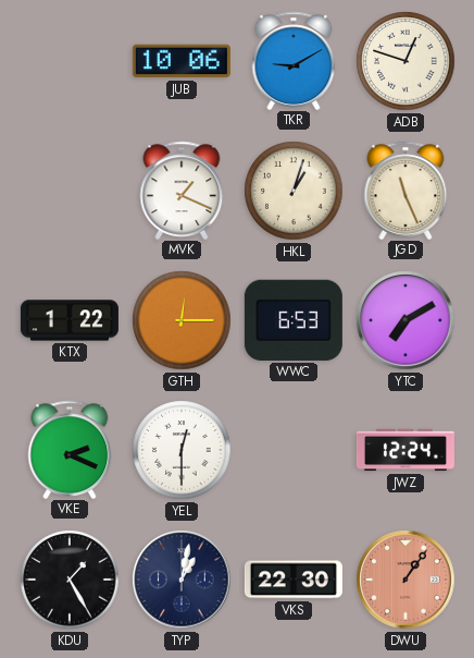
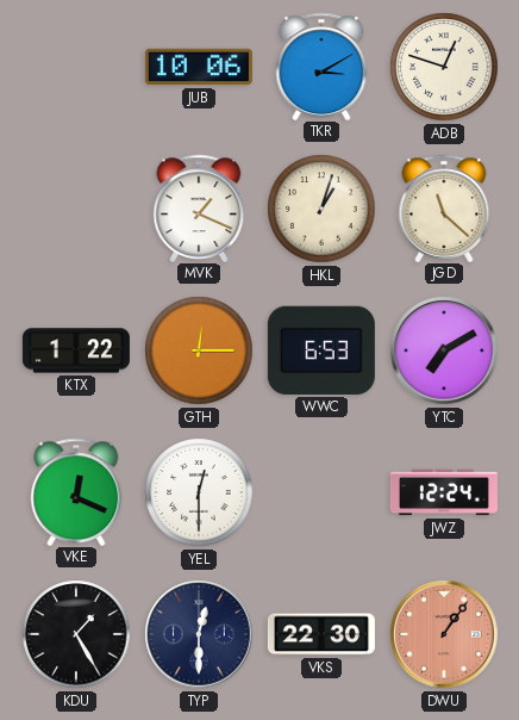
TKR: 9:10 -> 3:10
JGD: 11:26 -> 11:22
VKE: 2:19 -> 12:19
TYP: 1:02 -> 12:30
